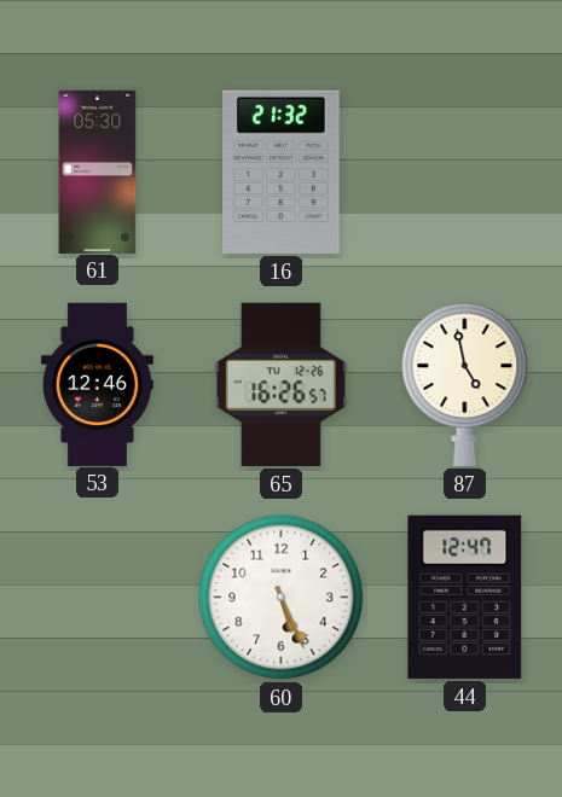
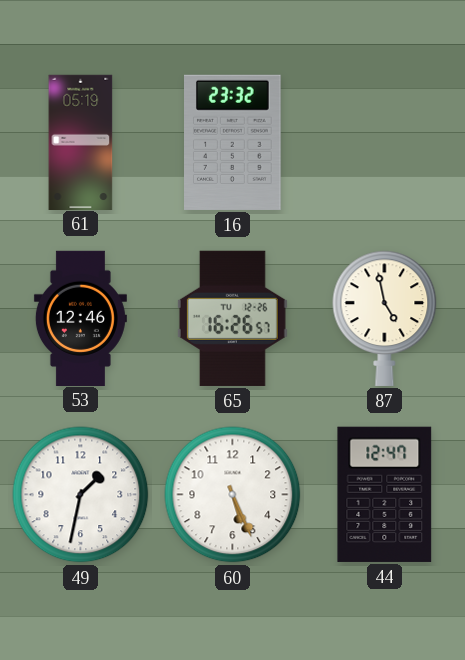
61: 05:30 -> 05:19
16: 21:32 -> 23:32
49: none -> 1:32
